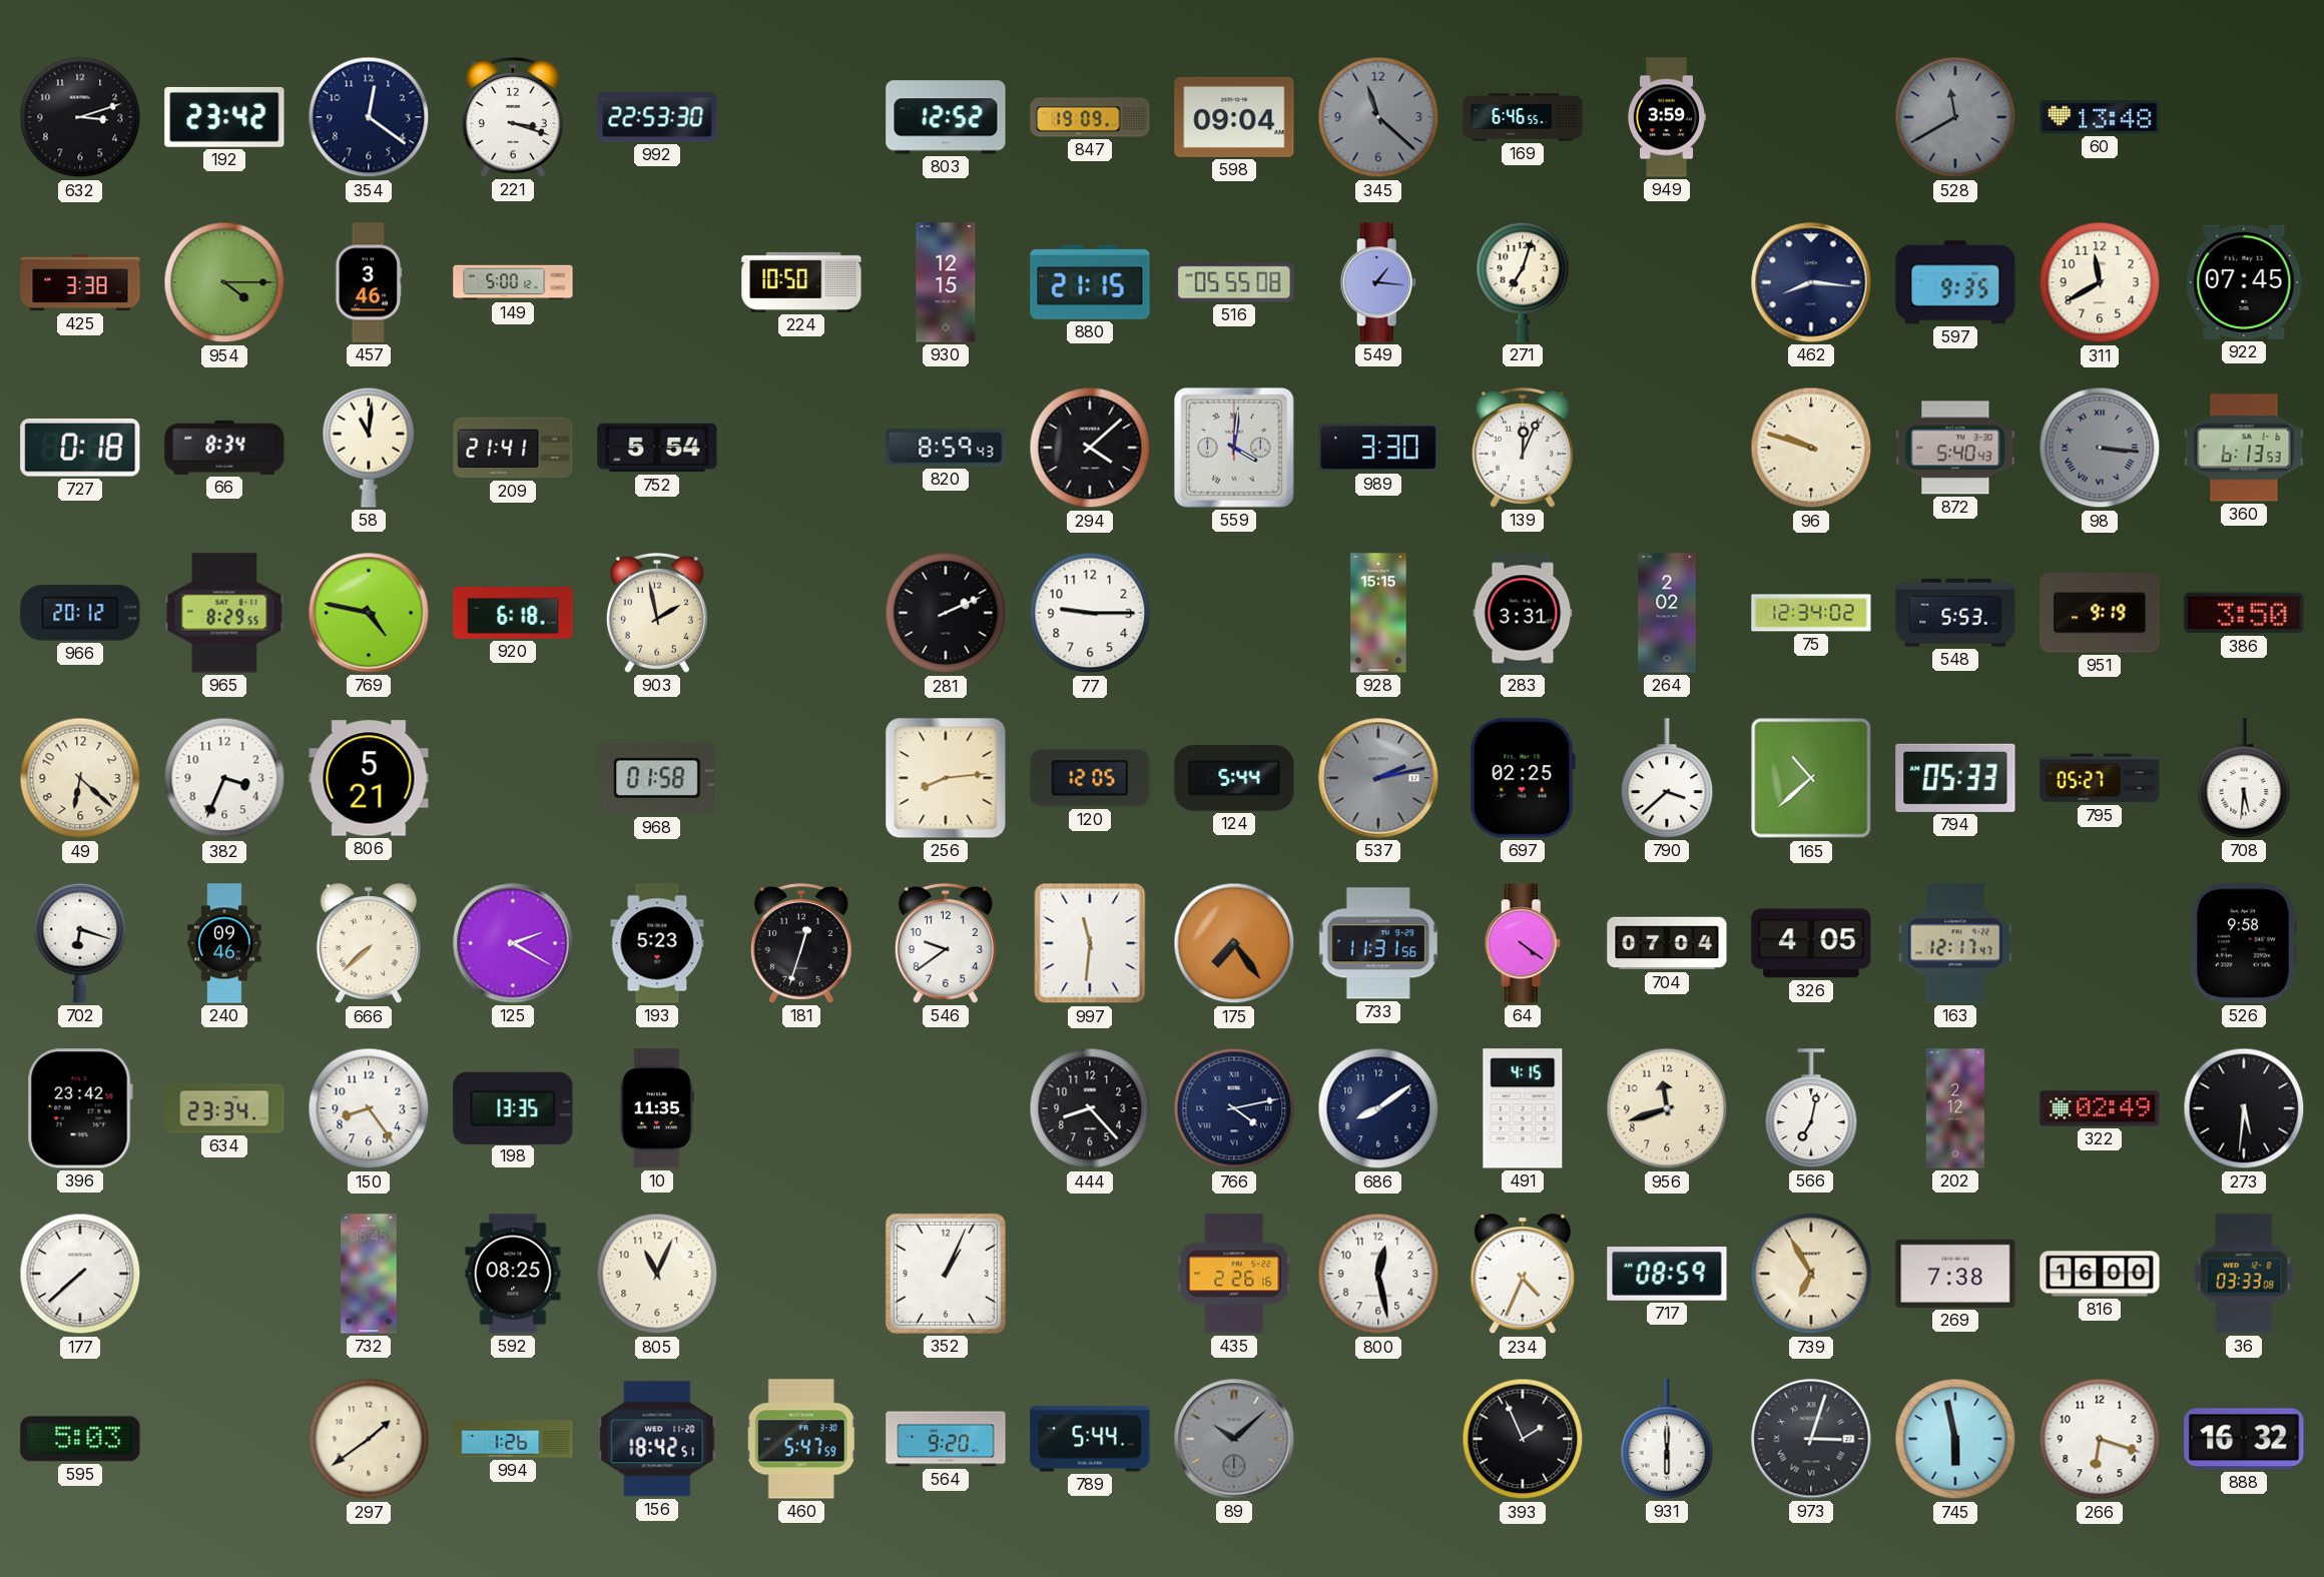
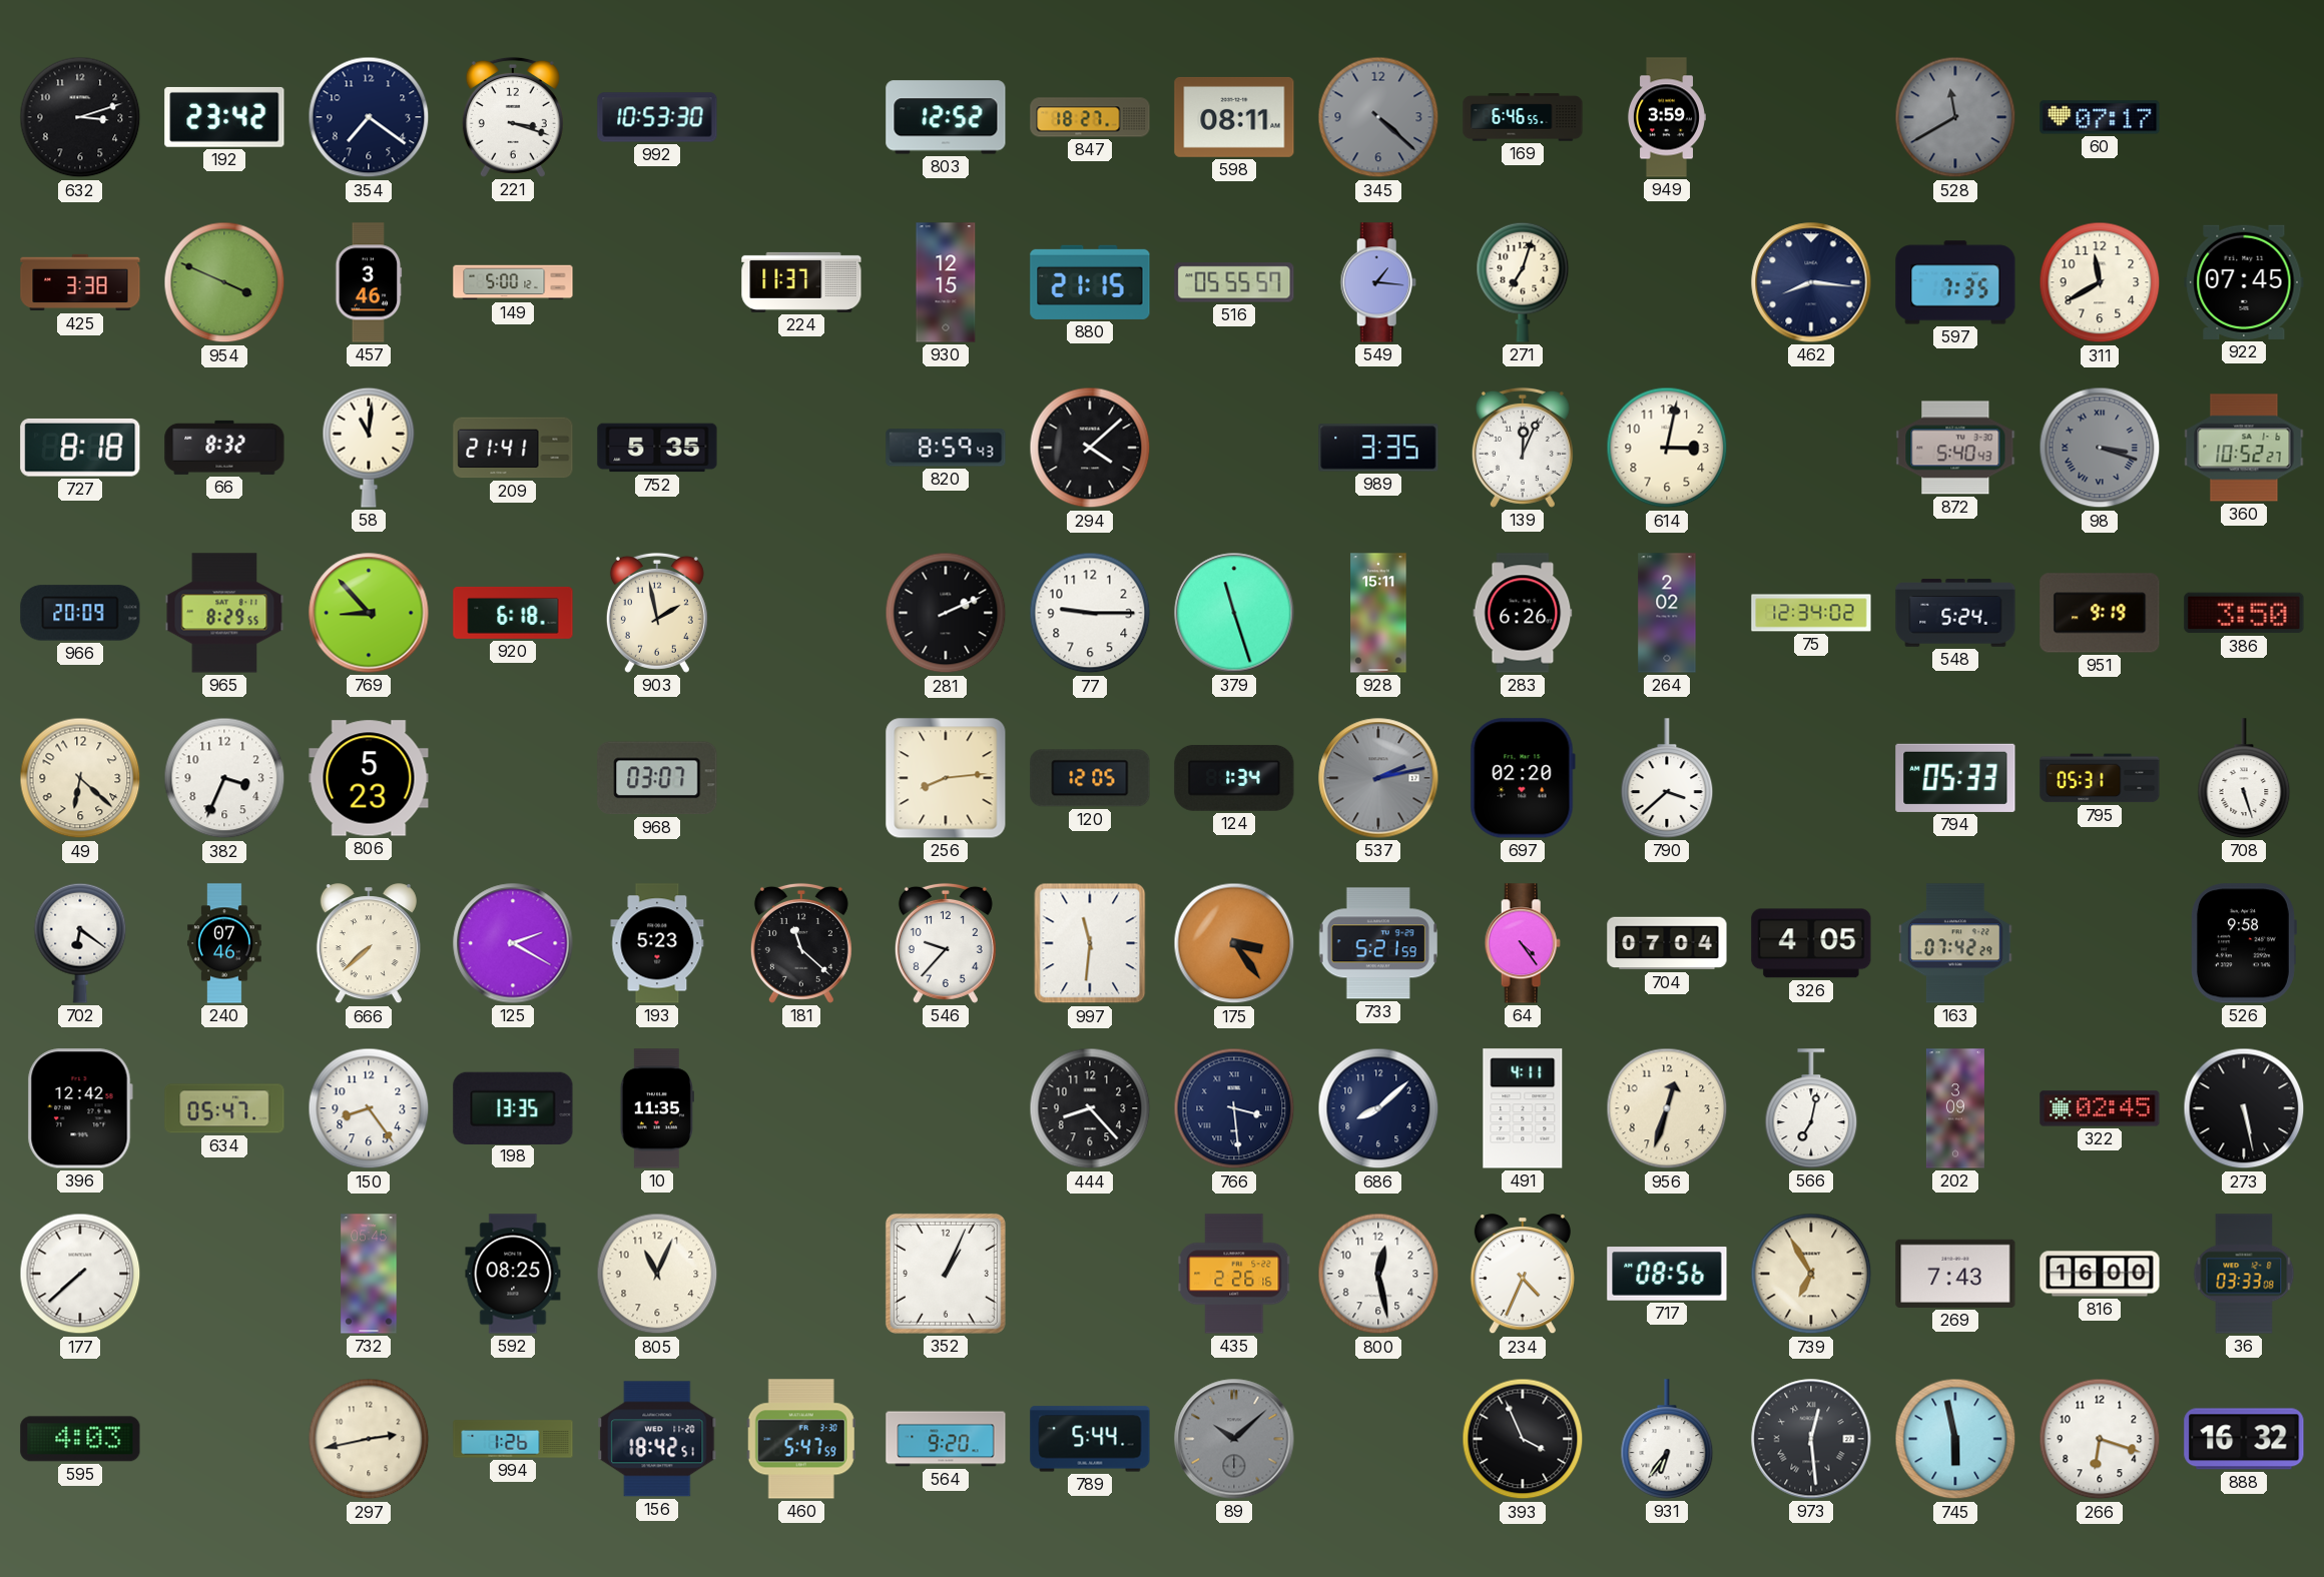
354: 12:21 -> 7:21
992: 22:53 -> 10:53
847: 19:09 -> 18:27
598: 09:04 -> 08:11
345: 11:22 -> 4:22
60: 13:48 -> 07:17
954: 4:15 -> 3:49
224: 10:50 -> 11:37
516: 05:55:08 -> 05:55:57
597: 9:35 -> 7:35
727: 0:18 -> 8:18
66: 8:34 -> 8:32
752: 5:54 -> 5:35
559: 4:01 -> none
989: 3:30 -> 3:35
614: none -> 3:02
96: 9:48 -> none
98: 3:16 -> 3:18
360: 6:13 -> 10:52
966: 20:12 -> 20:09
769: 4:47 -> 8:53
379: none -> 11:27
928: 15:15 -> 15:11
283: 3:31 -> 6:26
548: 5:53 -> 5:24
806: 5:21 -> 5:23
968: 01:58 -> 03:07
124: 5:44 -> 1:34
697: 02:25 -> 02:20
165: 10:38 -> none
795: 05:27 -> 05:31
708: 5:31 -> 5:27
702: 6:18 -> 6:21
240: 09:46 -> 07:46
181: 12:33 -> 11:22
546: 9:39 -> 9:37
175: 7:24 -> 3:24
733: 11:31 -> 5:21
64: 4:21 -> 4:24
163: 12:17 -> 07:42
396: 23:42 -> 12:42
634: 23:34 -> 05:47
766: 4:13 -> 3:29
686: 8:09 -> 8:08
491: 4:15 -> 4:11
956: 11:42 -> 12:33
202: 2:12 -> 3:09
322: 02:49 -> 02:45
273: 5:31 -> 5:28
717: 08:59 -> 08:56
269: 7:38 -> 7:43
595: 5:03 -> 4:03
297: 1:39 -> 2:43
393: 1:56 -> 3:56
931: 6:00 -> 6:36
973: 3:03 -> 12:29
